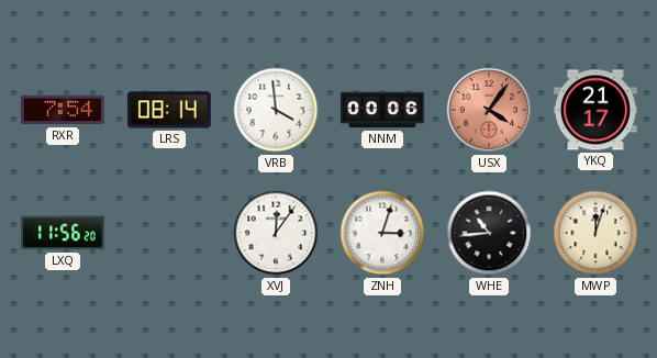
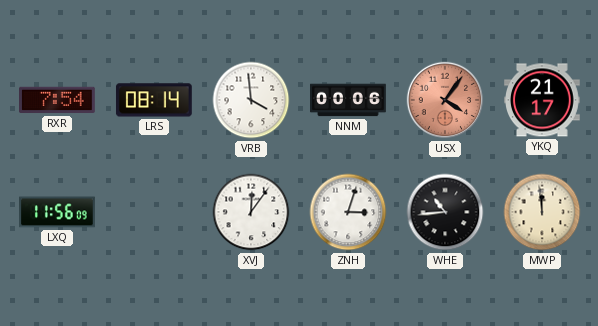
LXQ: 11:56:20 -> 11:56:09
MWP: 12:03 -> 11:59
